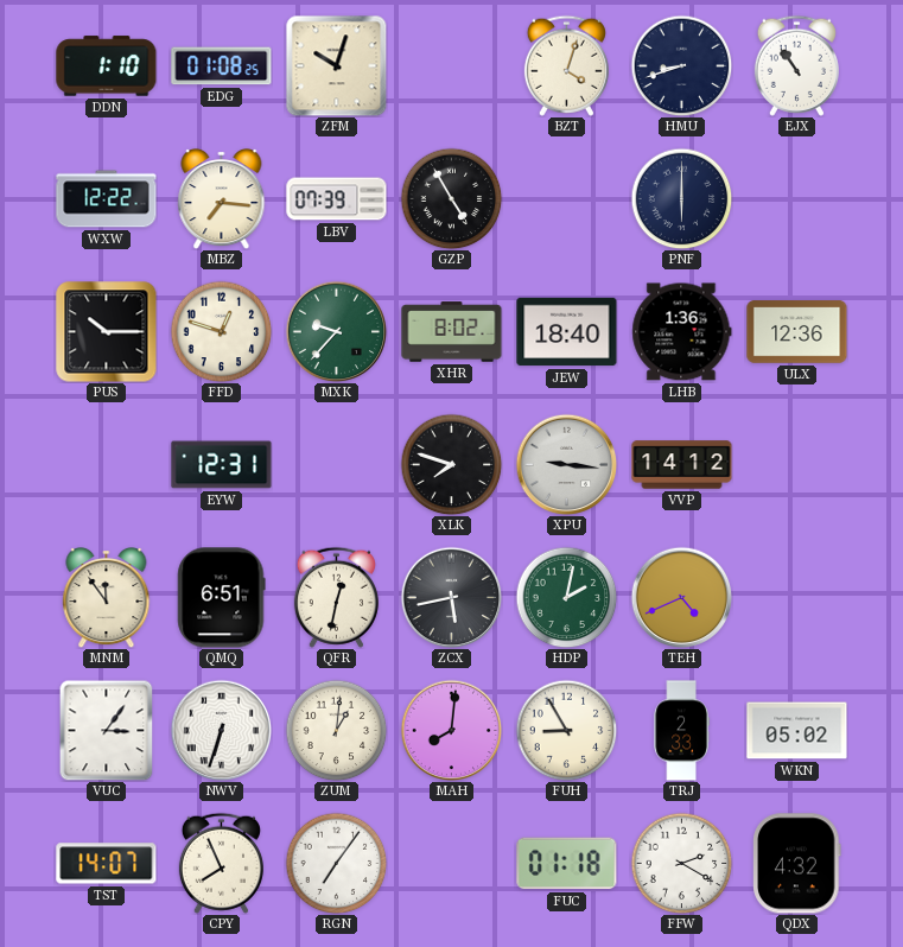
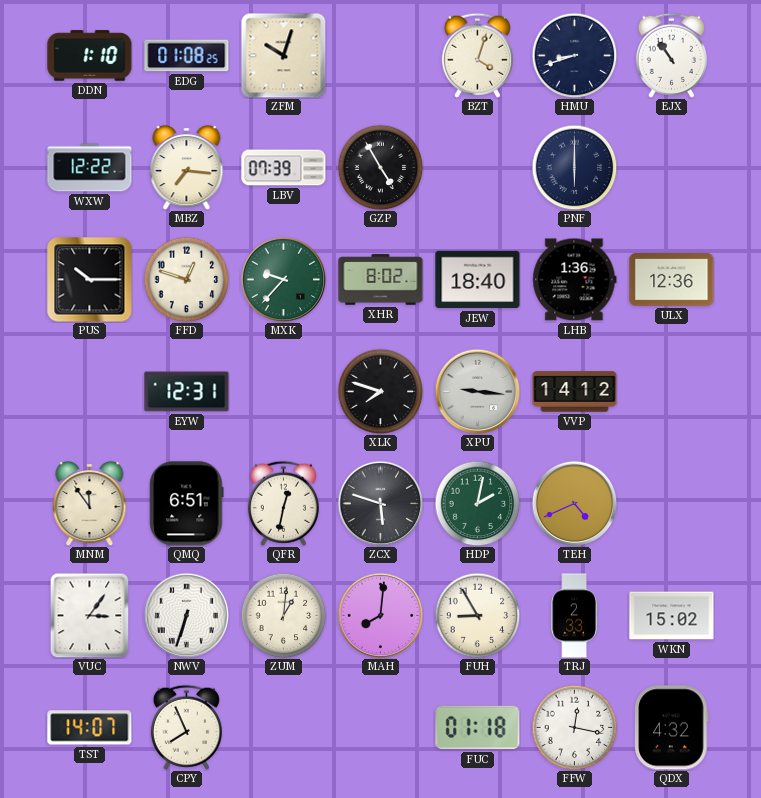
ZCX: 5:43 -> 5:48
WKN: 05:02 -> 15:02
RGN: 7:06 -> none
FFW: 2:20 -> 12:17
